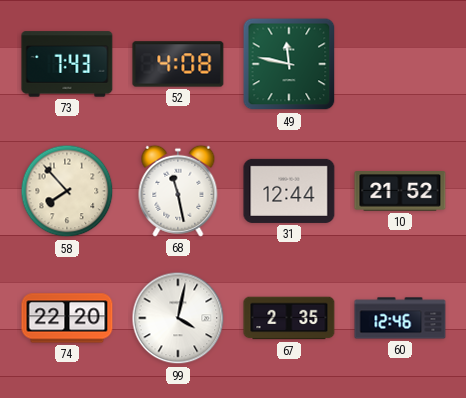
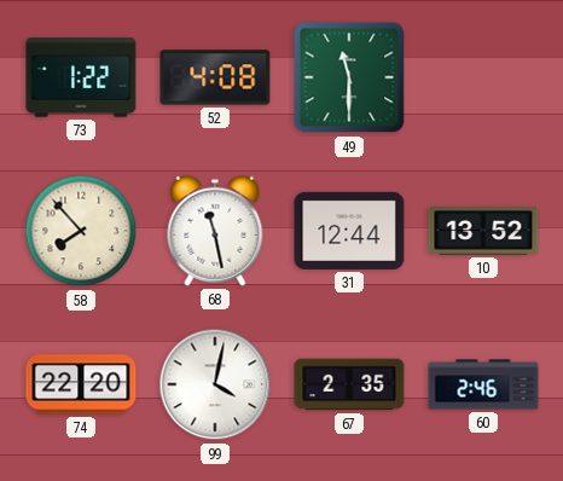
73: 7:43 -> 1:22
49: 11:47 -> 11:30
10: 21:52 -> 13:52
60: 12:46 -> 2:46
